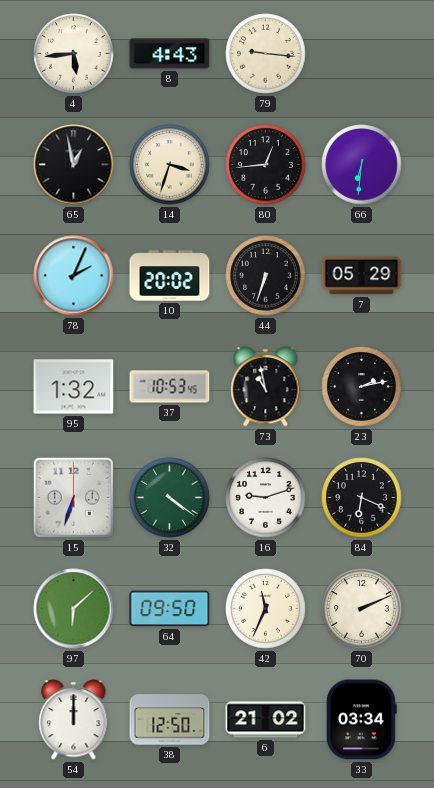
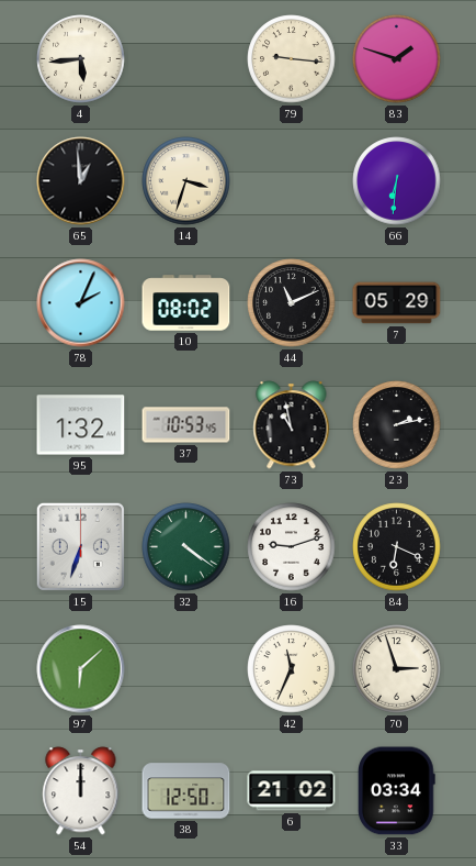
8: 4:43 -> none
83: none -> 1:48
65: 12:58 -> 12:59
80: 12:44 -> none
10: 20:02 -> 08:02
44: 6:33 -> 11:11
64: 09:50 -> none
70: 2:11 -> 2:57
